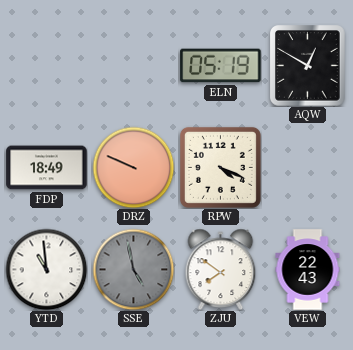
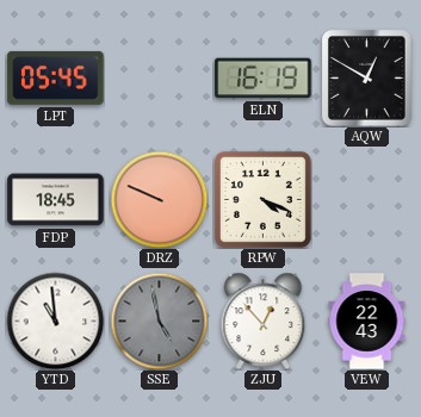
LPT: none -> 05:45
ELN: 05:19 -> 16:19
FDP: 18:49 -> 18:45
ZJU: 7:51 -> 12:53
